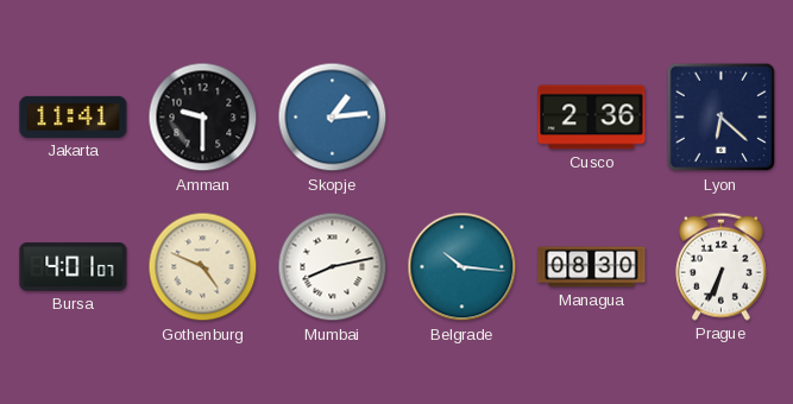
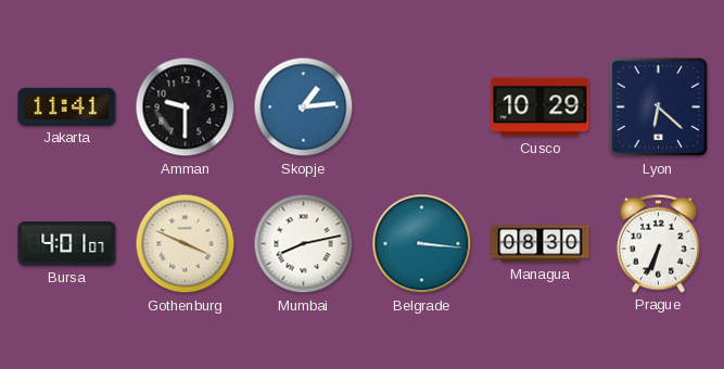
Cusco: 2:36 -> 10:29
Gothenburg: 4:49 -> 3:49
Belgrade: 10:16 -> 3:16
